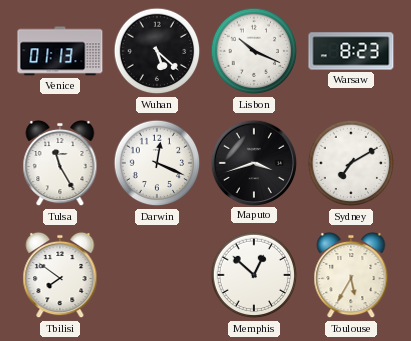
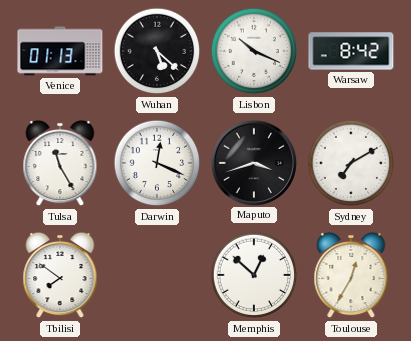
Warsaw: 8:23 -> 8:42
Toulouse: 5:35 -> 12:35
